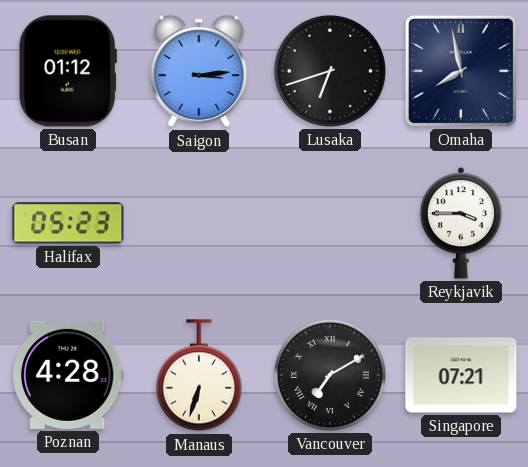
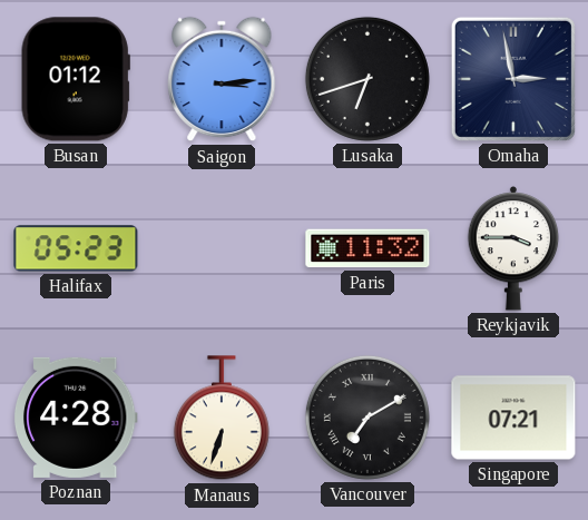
Omaha: 7:58 -> 2:58
Paris: none -> 11:32
